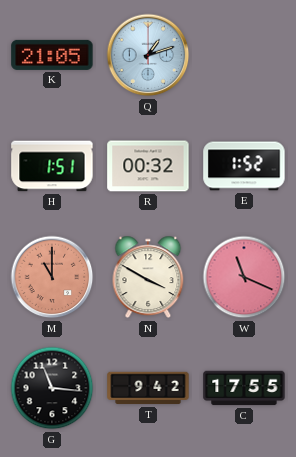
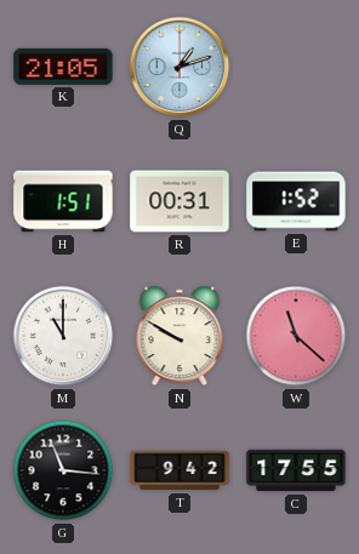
R: 00:32 -> 00:31
M dial: salmon -> white
N: 3:50 -> 9:50
W: 11:19 -> 11:22
